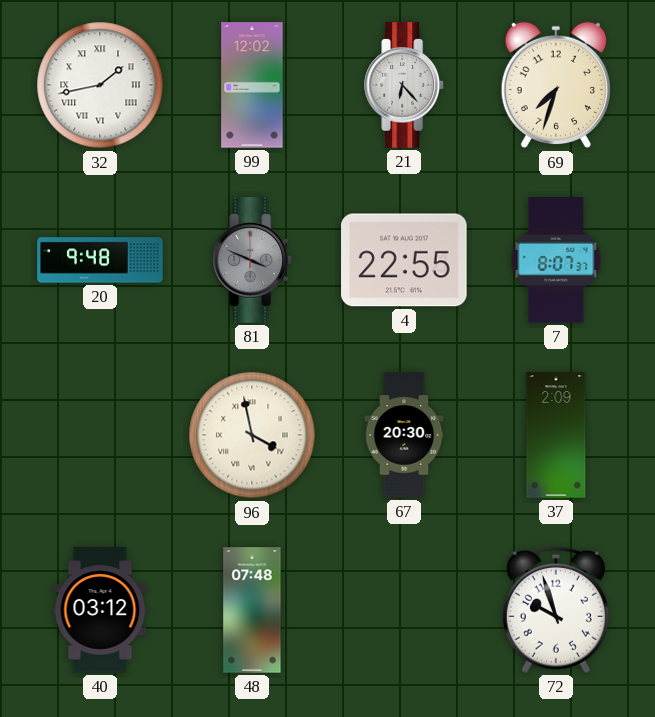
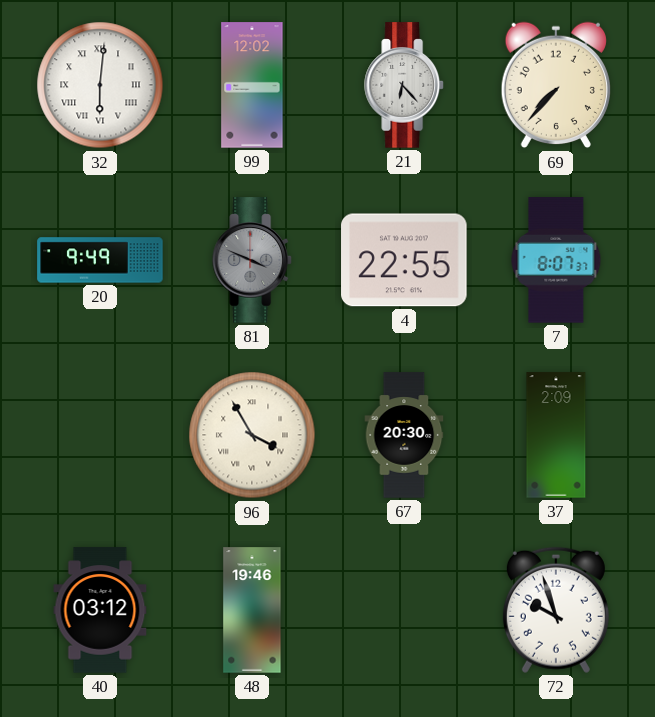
32: 1:43 -> 6:01
69: 7:33 -> 7:37
20: 9:48 -> 9:49
96: 3:58 -> 3:55
48: 07:48 -> 19:46
